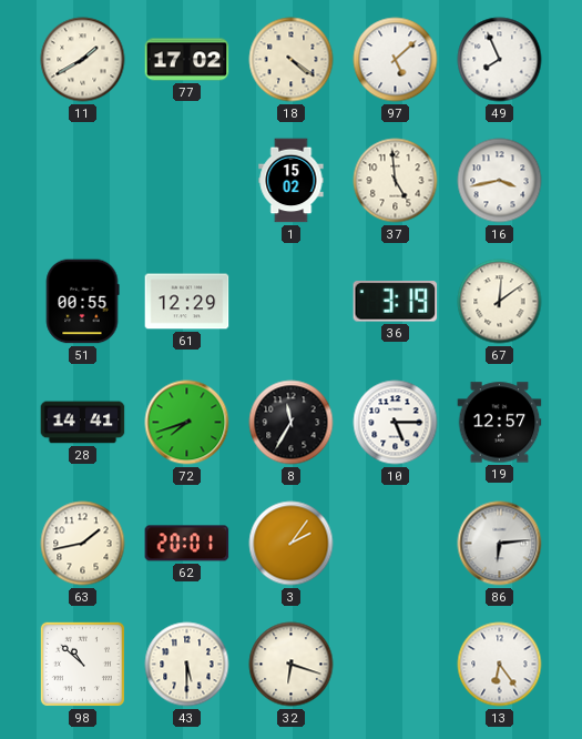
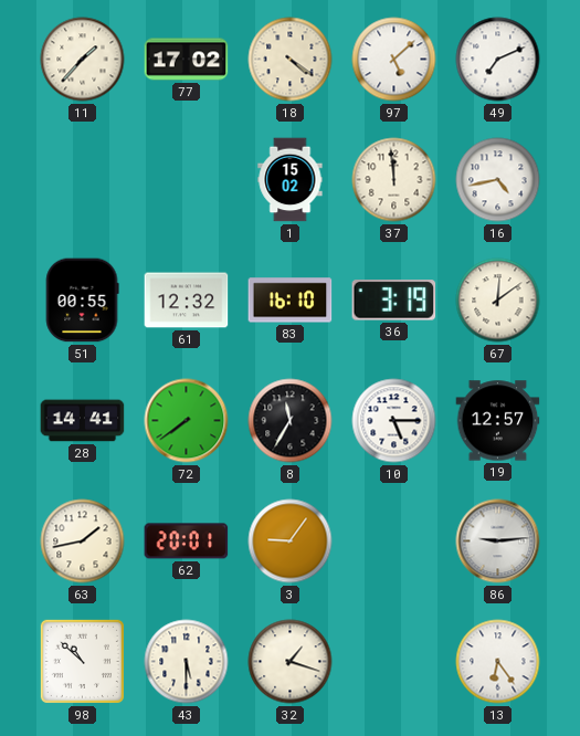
11: 1:40 -> 1:37
49: 7:56 -> 7:11
37: 4:59 -> 11:59
16: 3:43 -> 4:43
61: 12:29 -> 12:32
83: none -> 16:10
72: 7:42 -> 7:39
3: 2:06 -> 9:06
86: 6:14 -> 9:14
32: 6:18 -> 1:18
